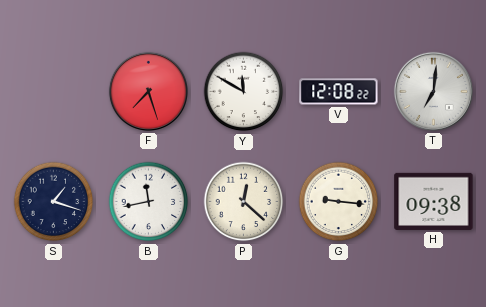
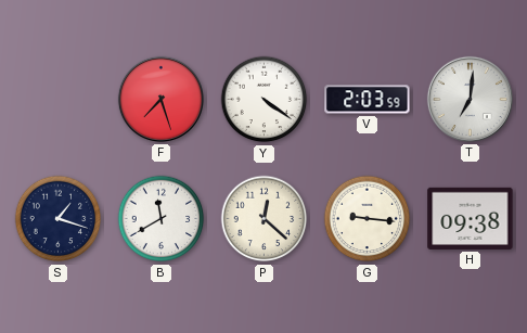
Y: 11:50 -> 4:21
V: 12:08 -> 2:03
B: 11:43 -> 11:40
